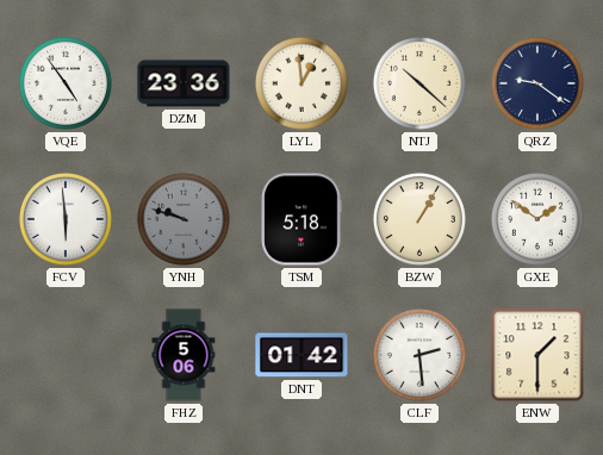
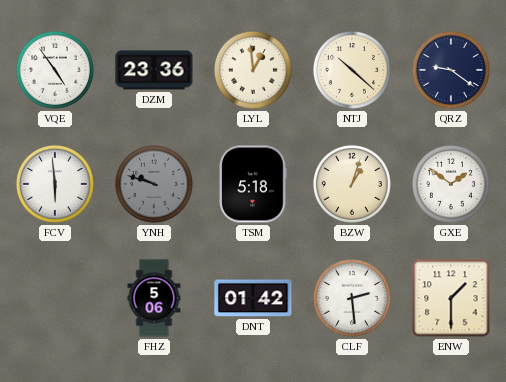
BZW: 1:05 -> 1:03
